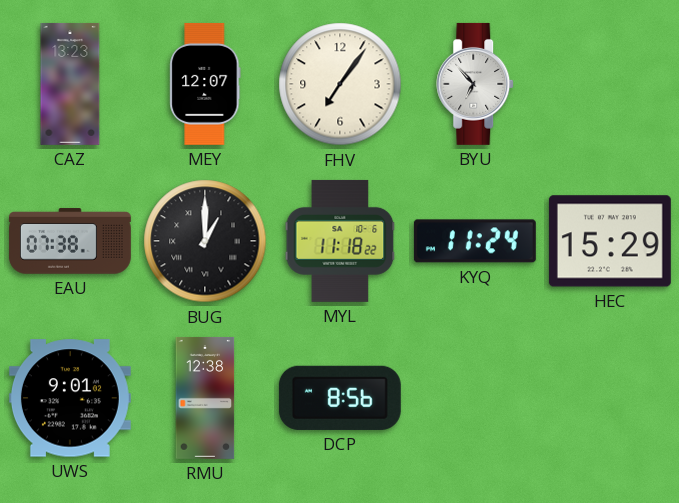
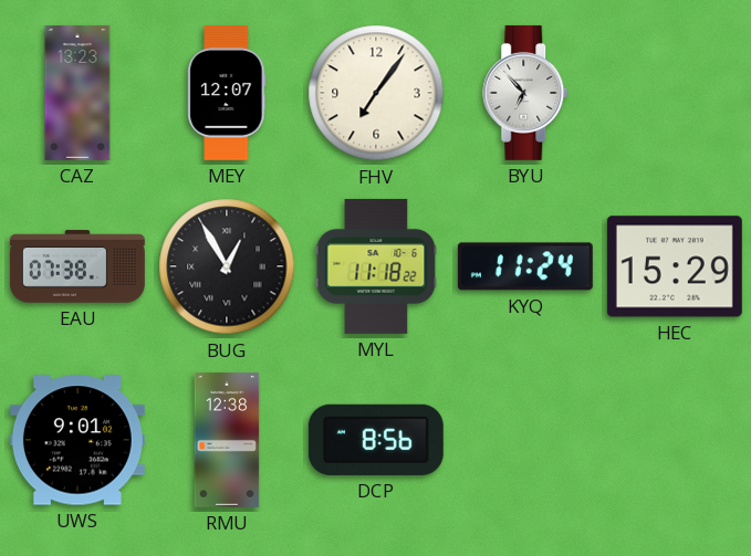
BUG: 1:00 -> 12:55
